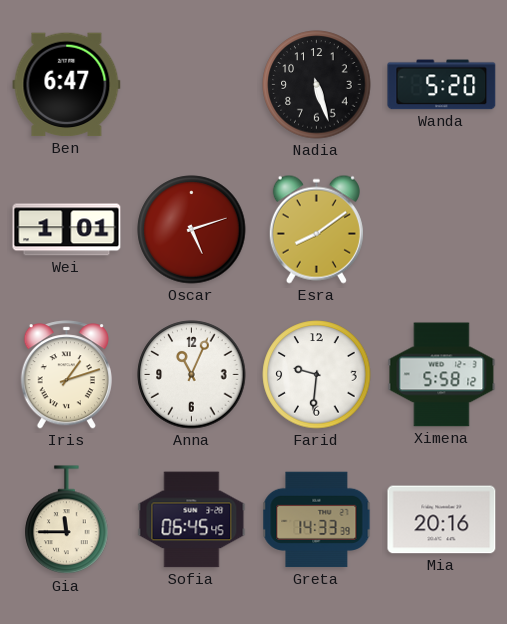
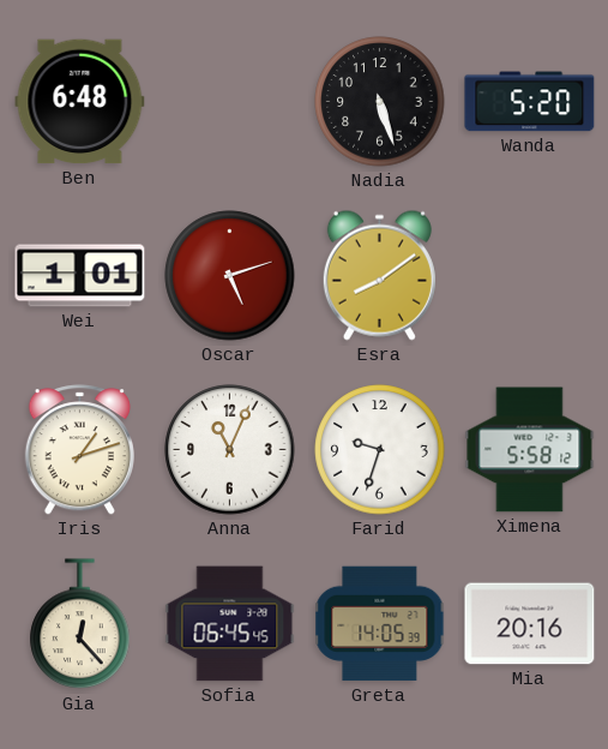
Ben: 6:47 -> 6:48
Farid: 9:31 -> 9:33
Gia: 11:45 -> 12:23
Greta: 14:33 -> 14:05
